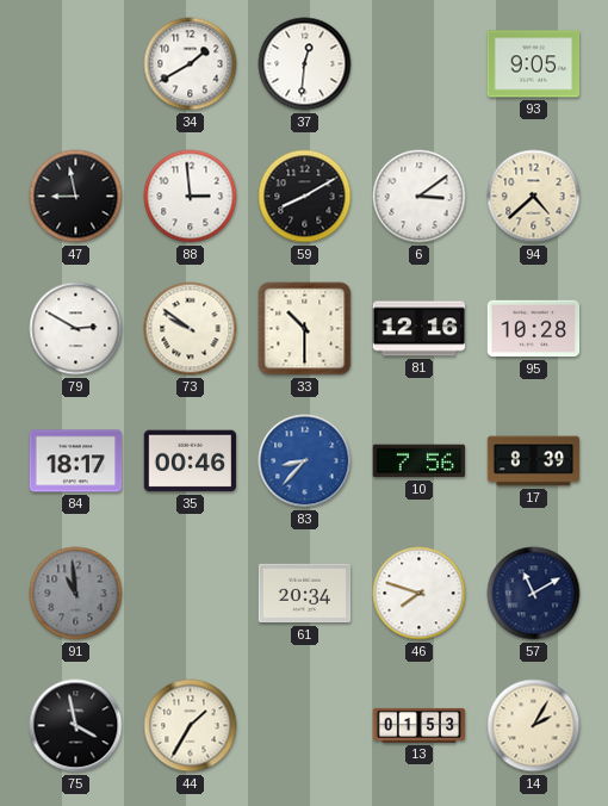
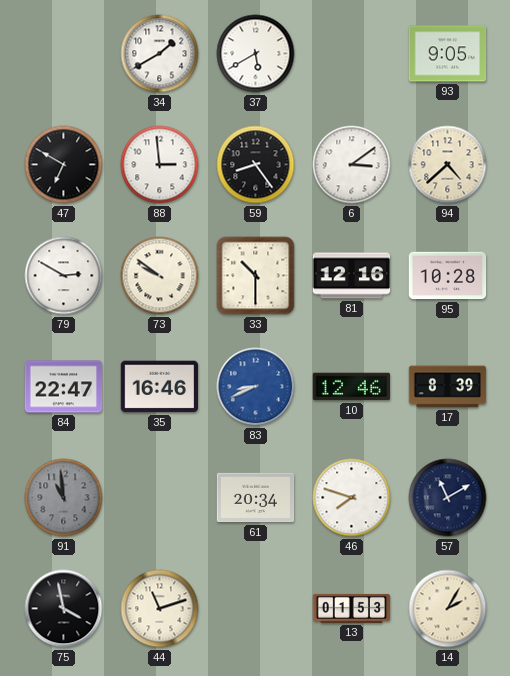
37: 12:31 -> 5:40
47: 8:58 -> 6:50
59: 8:10 -> 8:24
84: 18:17 -> 22:47
35: 00:46 -> 16:46
83: 8:37 -> 8:41
10: 7:56 -> 12:46
44: 1:35 -> 11:12
